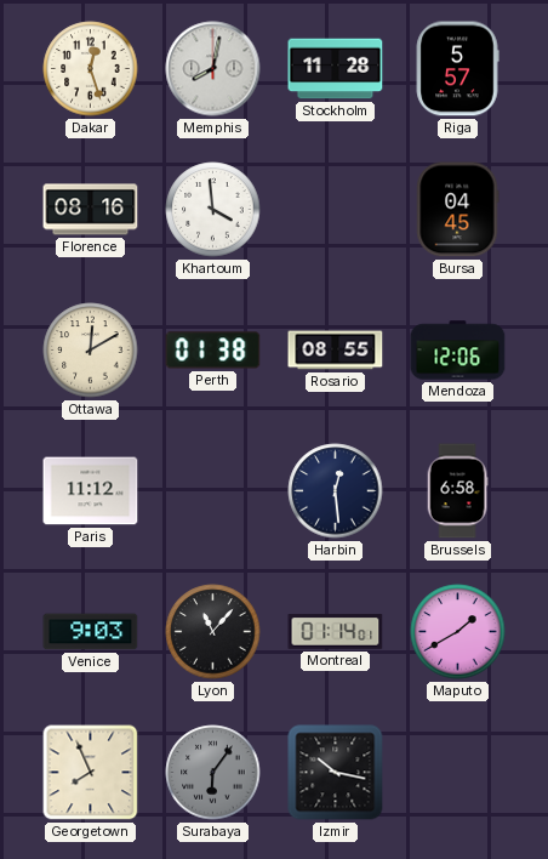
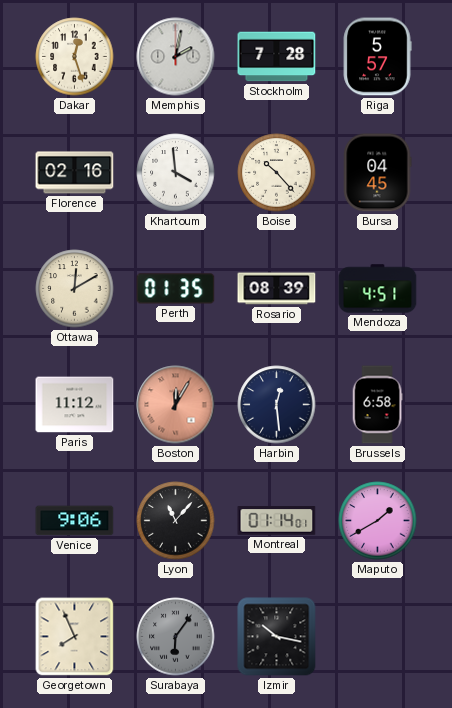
Memphis: 8:02 -> 2:02
Stockholm: 11:28 -> 7:28
Florence: 08:16 -> 02:16
Boise: none -> 10:23
Perth: 01:38 -> 01:35
Rosario: 08:55 -> 08:39
Mendoza: 12:06 -> 4:51
Boston: none -> 12:05
Venice: 9:03 -> 9:06
